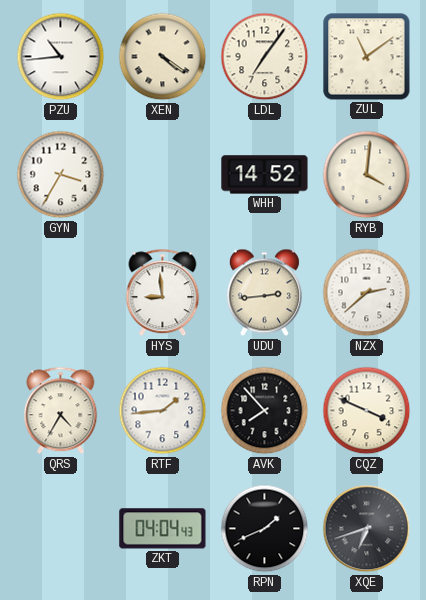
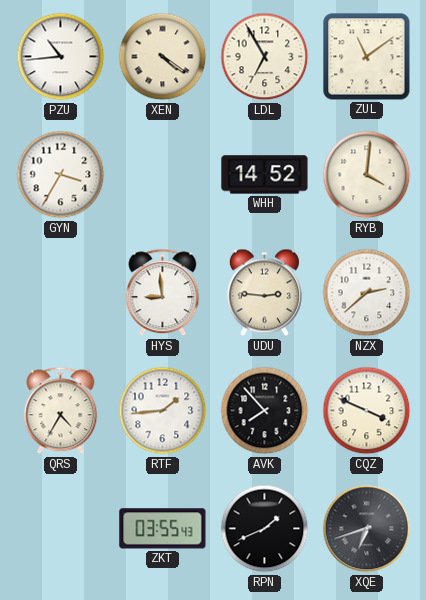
LDL: 7:06 -> 6:55
UDU: 2:44 -> 2:46
ZKT: 04:04 -> 03:55
